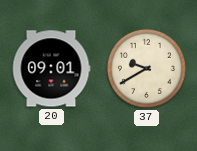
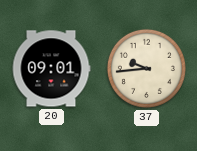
37: 9:40 -> 9:44
